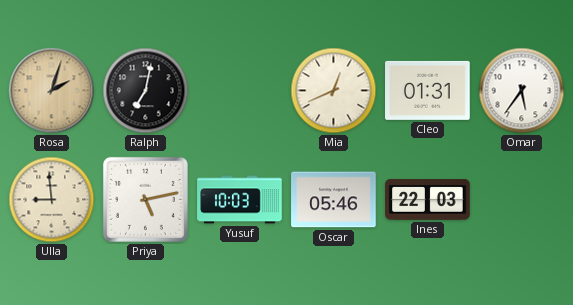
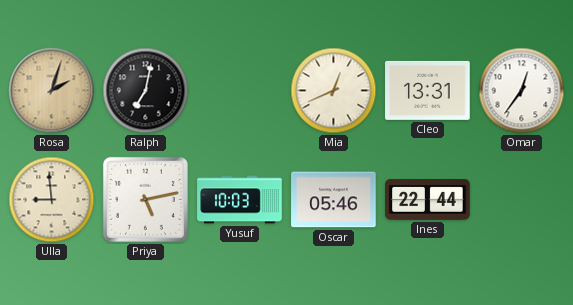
Cleo: 01:31 -> 13:31
Omar: 5:36 -> 12:36
Ines: 22:03 -> 22:44
